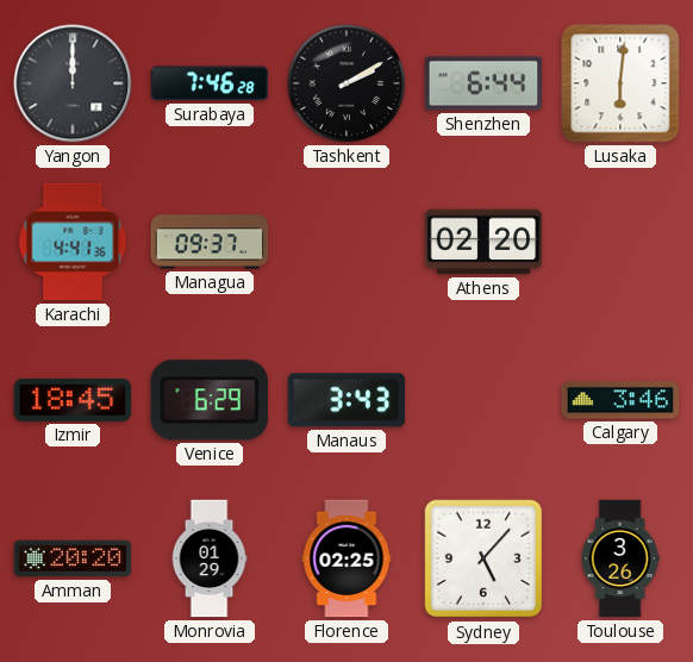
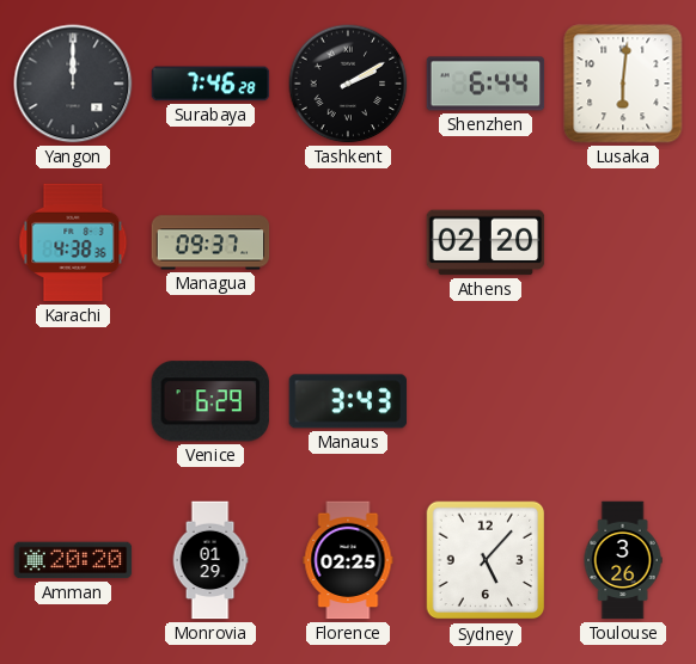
Karachi: 4:41 -> 4:38
Izmir: 18:45 -> none
Calgary: 3:46 -> none
